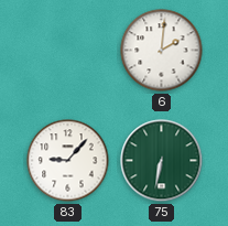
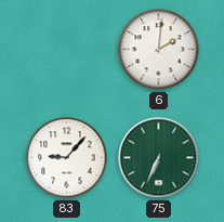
75: 6:32 -> 6:34
